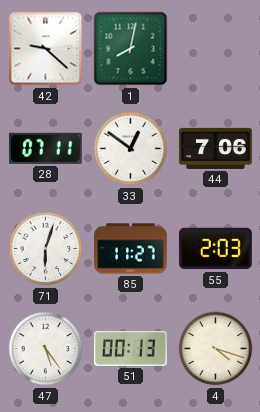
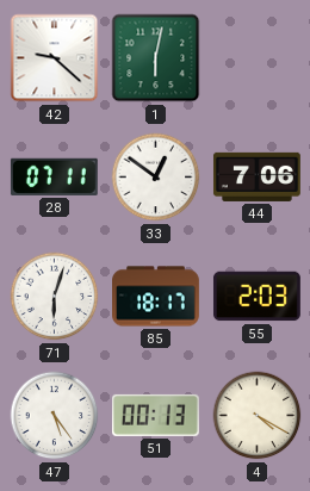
1: 8:02 -> 6:02
85: 11:27 -> 18:17
4: 4:18 -> 4:20
